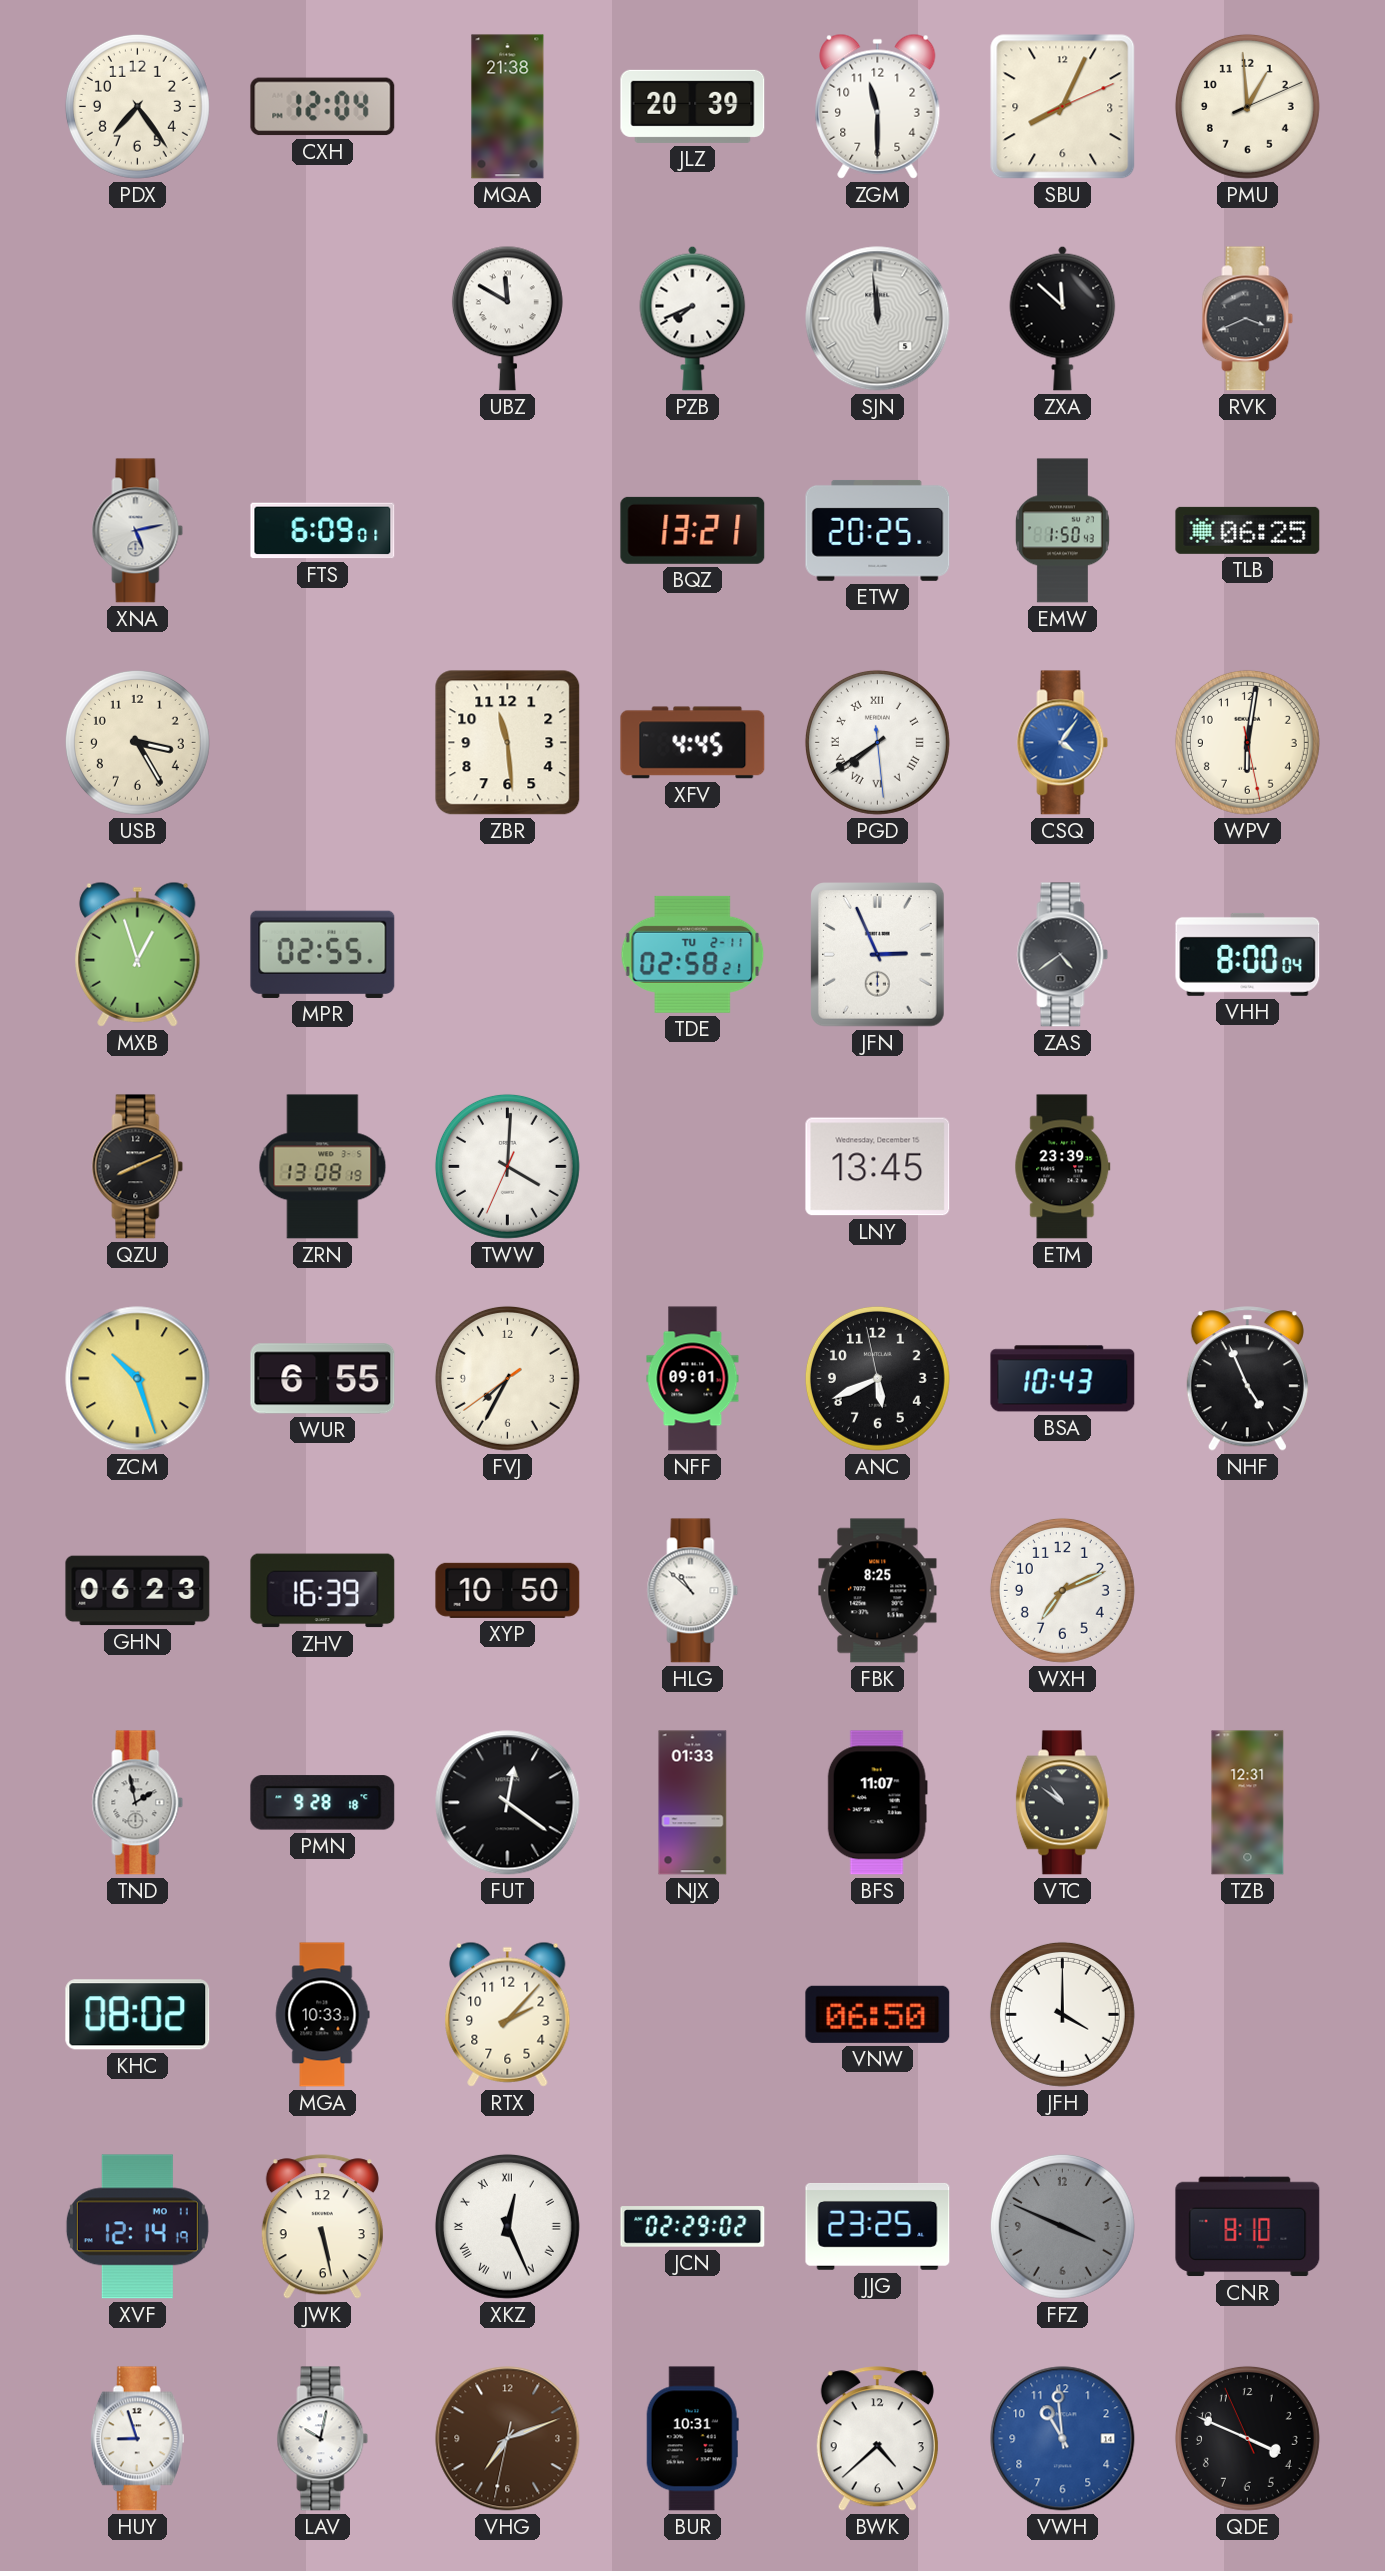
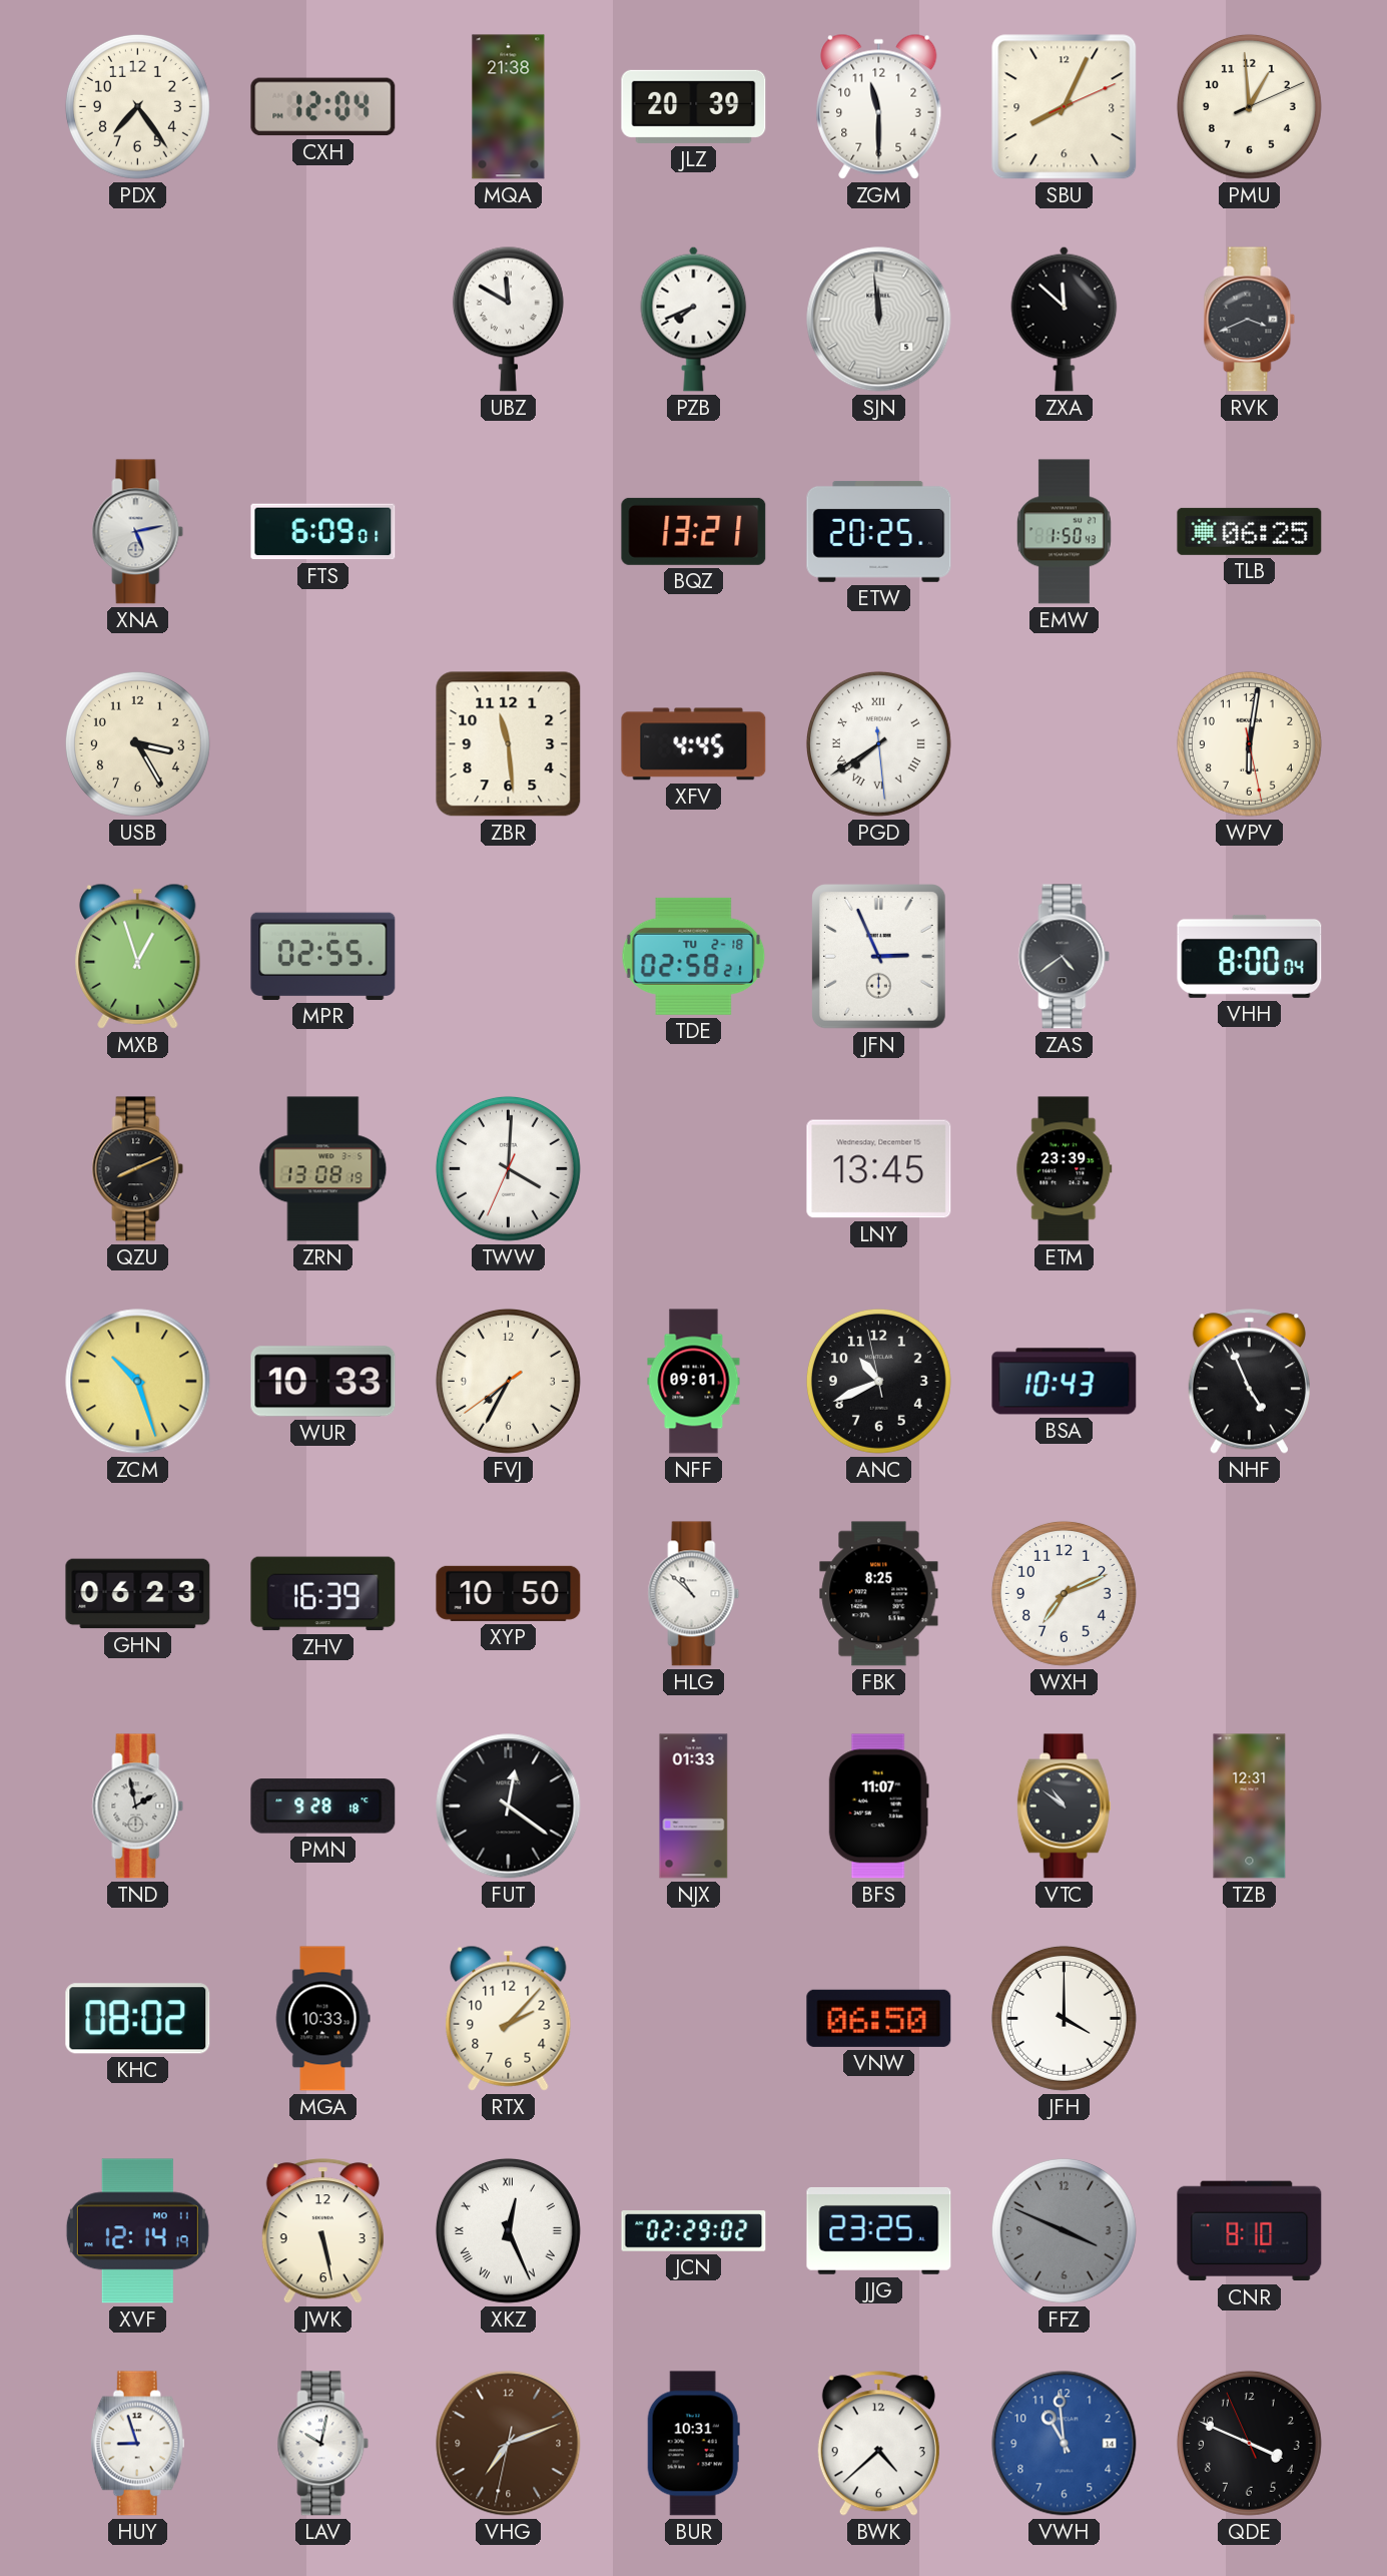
CSQ: 4:06 -> none
TDE date: TU 2-11 -> TU 2-18
WUR: 6:55 -> 10:33
ANC: 5:40 -> 10:40
